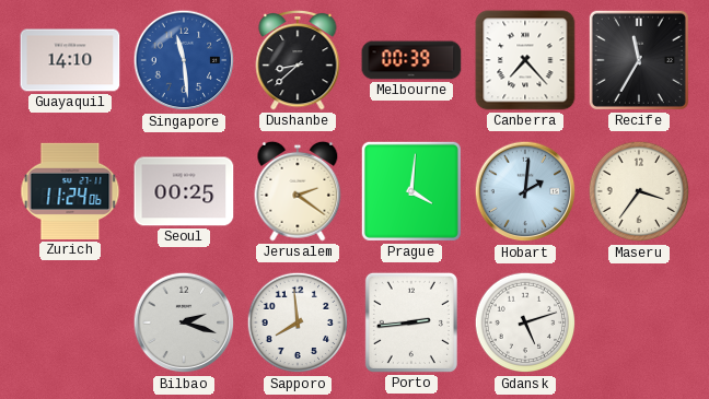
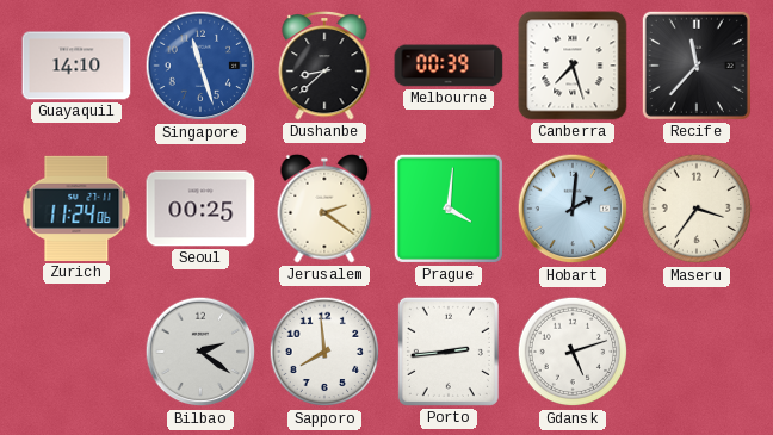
Singapore: 11:29 -> 11:27
Canberra: 7:23 -> 7:27
Recife: 11:35 -> 11:37
Bilbao: 2:18 -> 2:21
